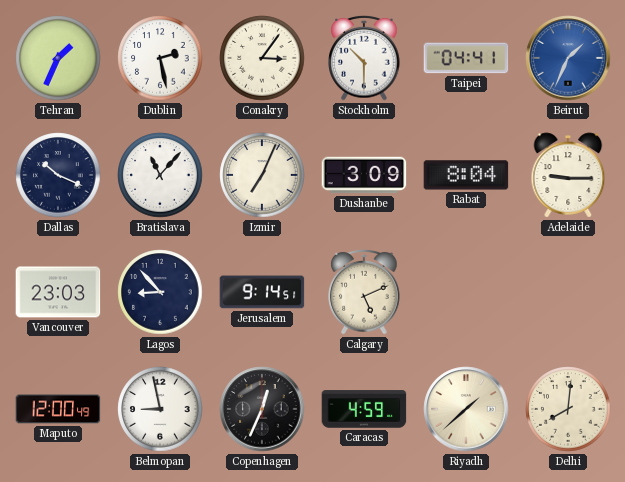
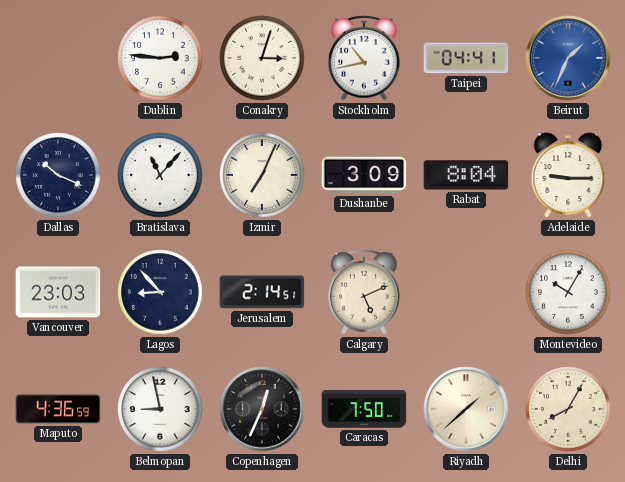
Tehran: 1:34 -> none
Dublin: 2:28 -> 2:46
Conakry: 3:06 -> 3:03
Stockholm: 10:30 -> 10:43
Jerusalem: 9:14 -> 2:14
Montevideo: none -> 10:05
Maputo: 12:00 -> 4:36
Caracas: 4:59 -> 7:50
Delhi: 8:01 -> 8:05
